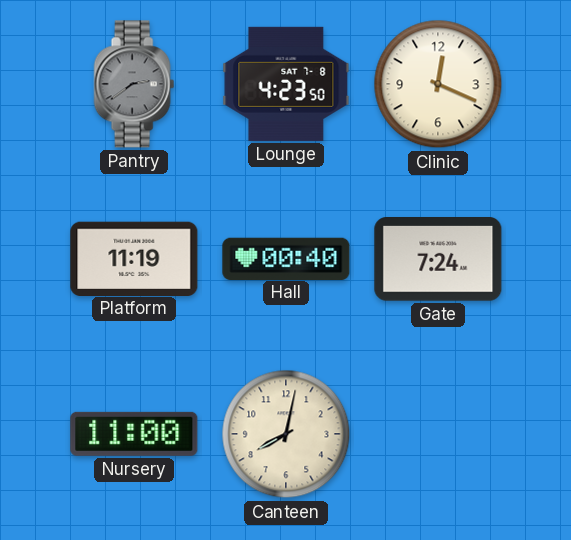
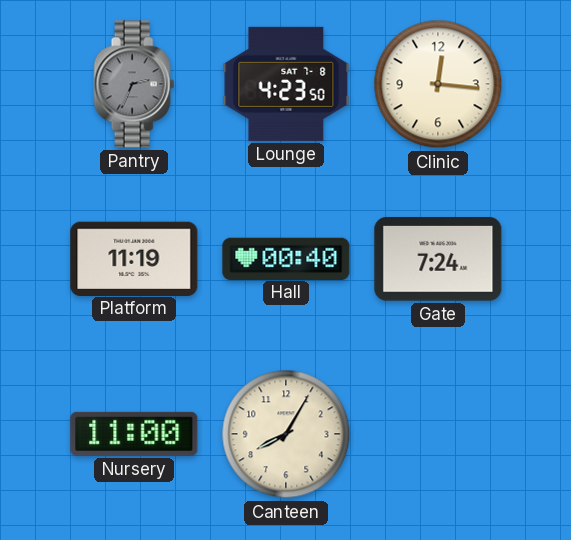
Pantry: 2:39 -> 2:34
Clinic: 12:19 -> 12:16
Canteen: 8:02 -> 8:05
